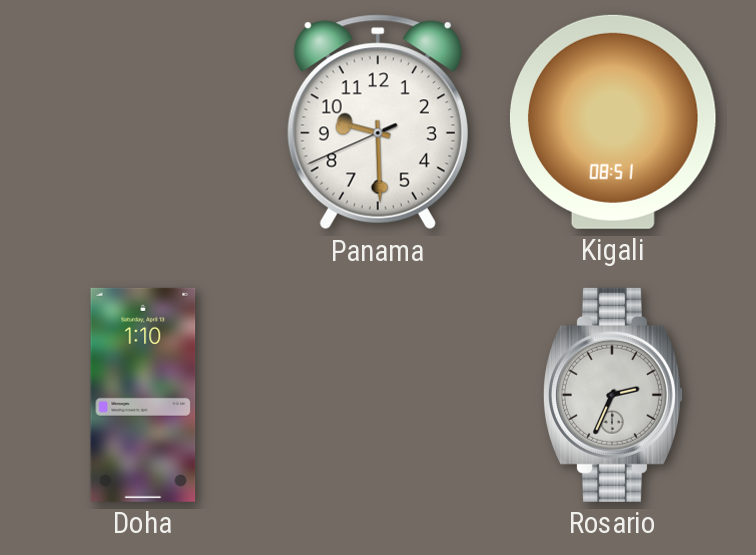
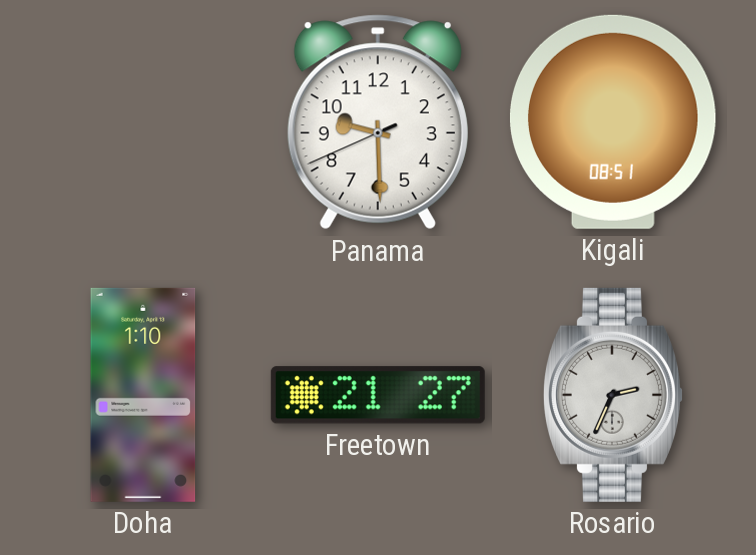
Freetown: none -> 21:27
